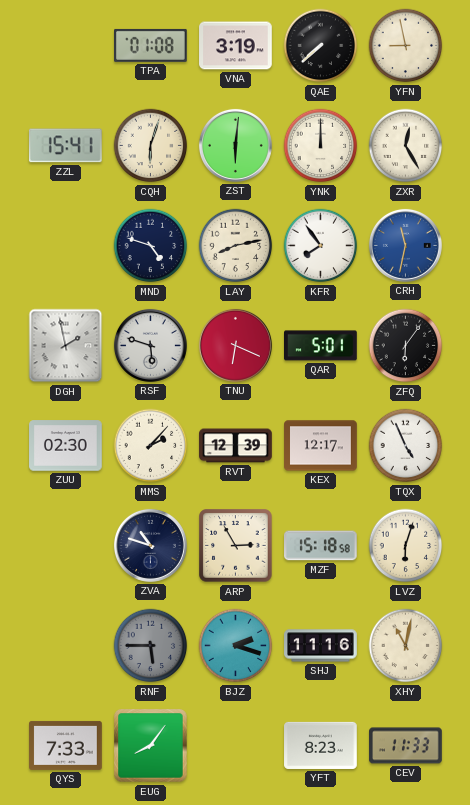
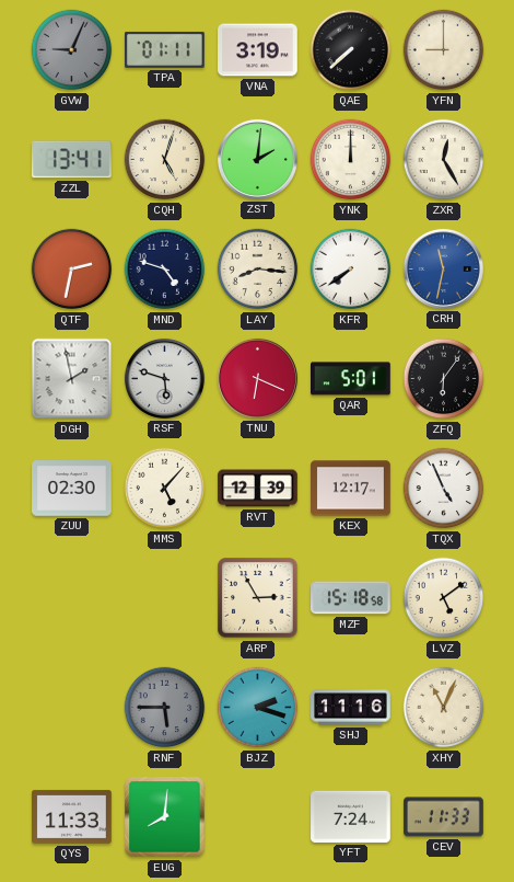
GVW: none -> 9:04
TPA: 01:08 -> 01:11
YFN: 8:58 -> 9:00
ZZL: 15:41 -> 13:41
CQH: 6:03 -> 5:03
ZST: 6:01 -> 2:01
QTF: none -> 2:32
LAY: 8:13 -> 8:16
KFR: 7:54 -> 7:39
MMS: 2:07 -> 5:07
ZVA: 10:48 -> none
LVZ: 6:03 -> 5:09
XHY: 11:02 -> 11:04
QYS: 7:33 -> 11:33
EUG: 8:06 -> 8:01
YFT: 8:23 -> 7:24
